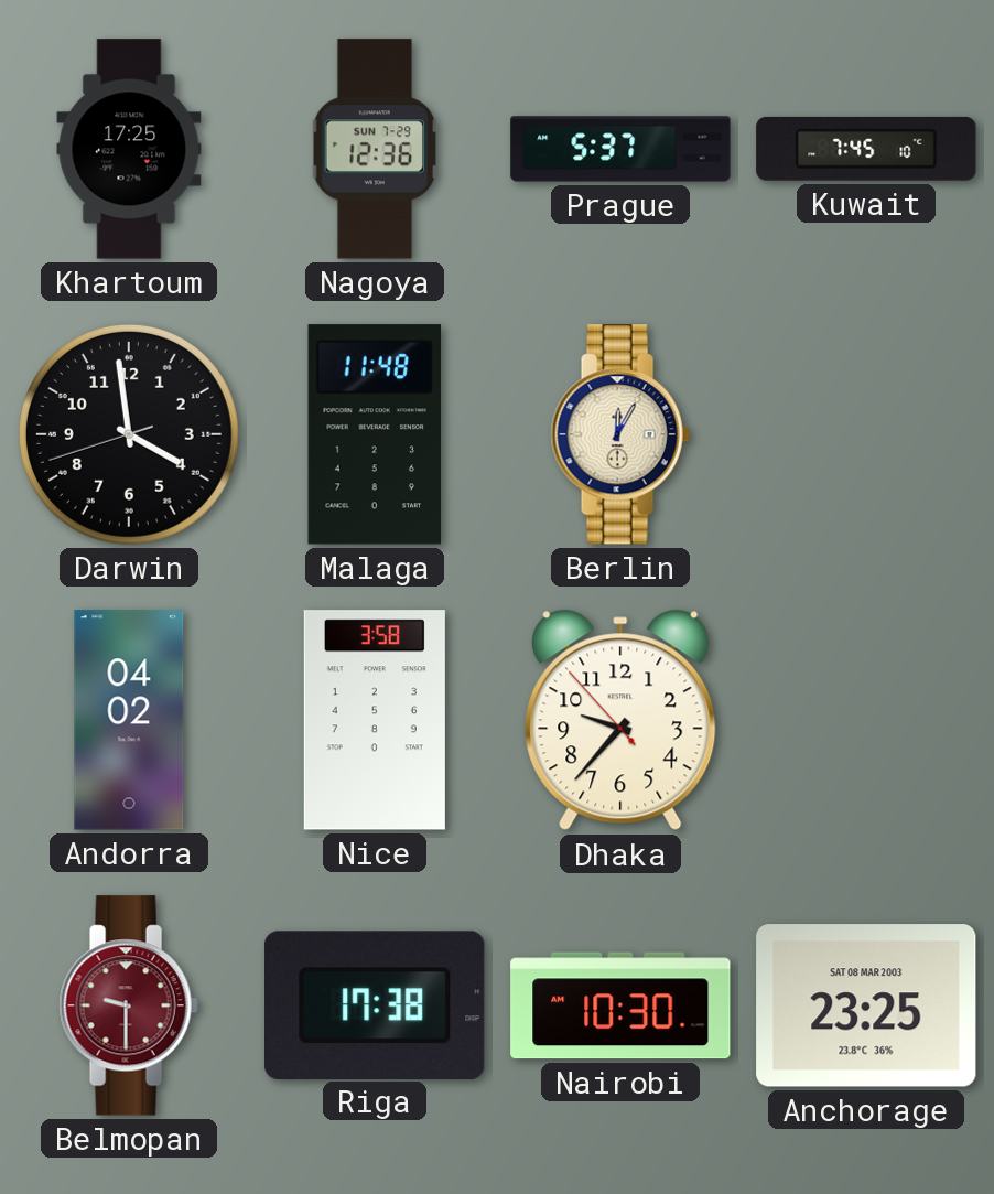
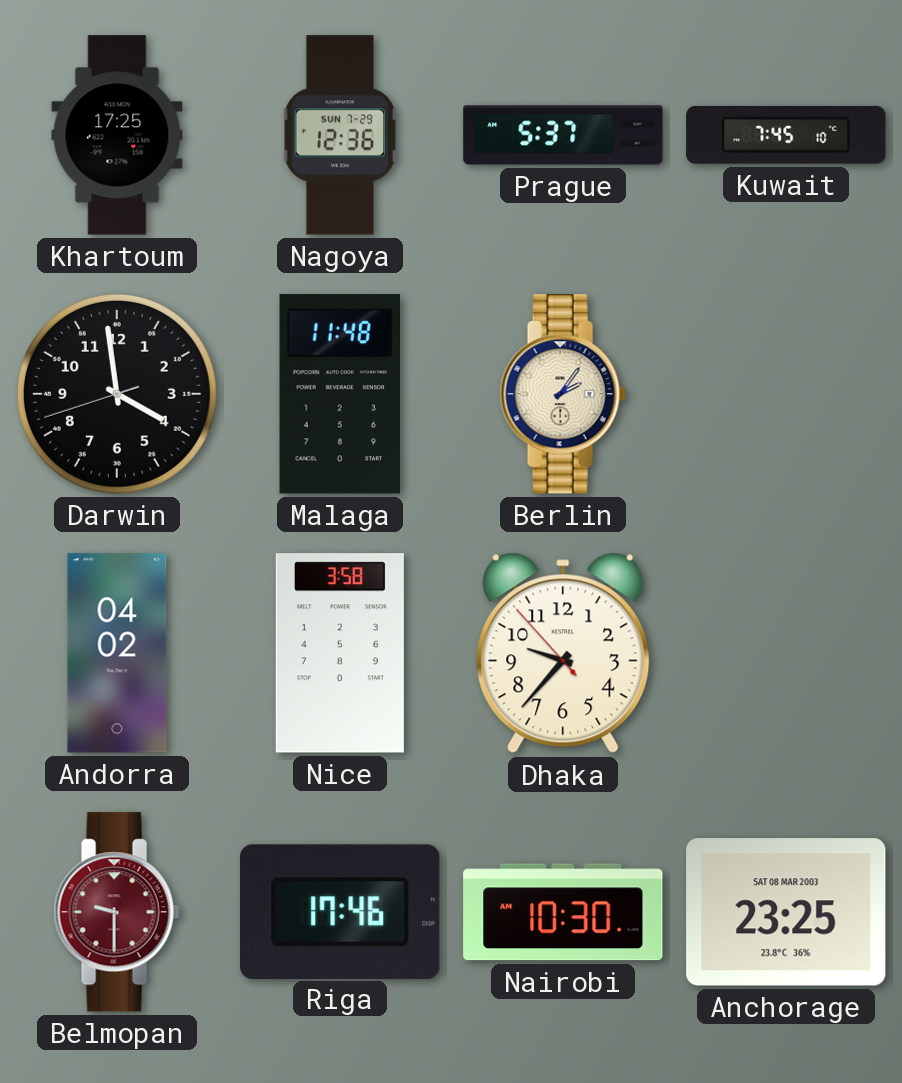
Berlin: 12:05 -> 2:06
Riga: 17:38 -> 17:46
